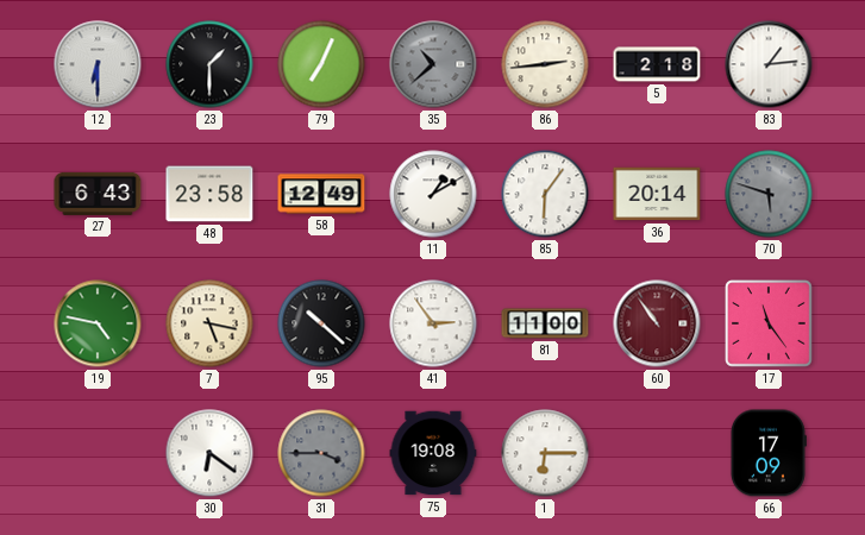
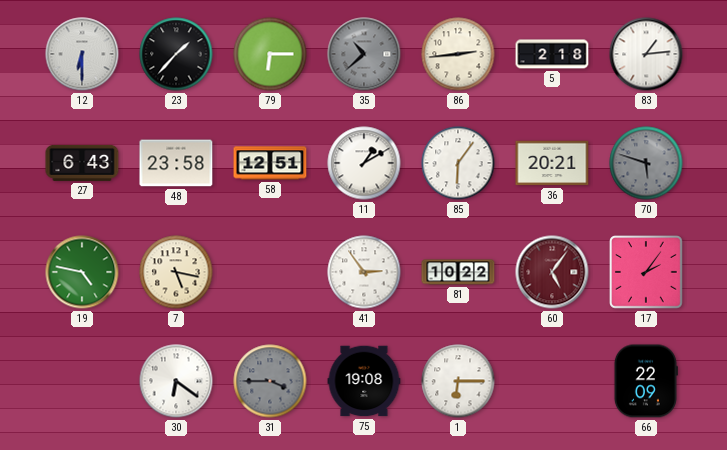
23: 1:30 -> 1:37
79: 7:04 -> 6:15
58: 12:49 -> 12:51
36: 20:14 -> 20:21
95: 10:22 -> none
81: 11:00 -> 10:22
60: 10:54 -> 5:06
17: 11:24 -> 2:06
66: 17:09 -> 22:09
